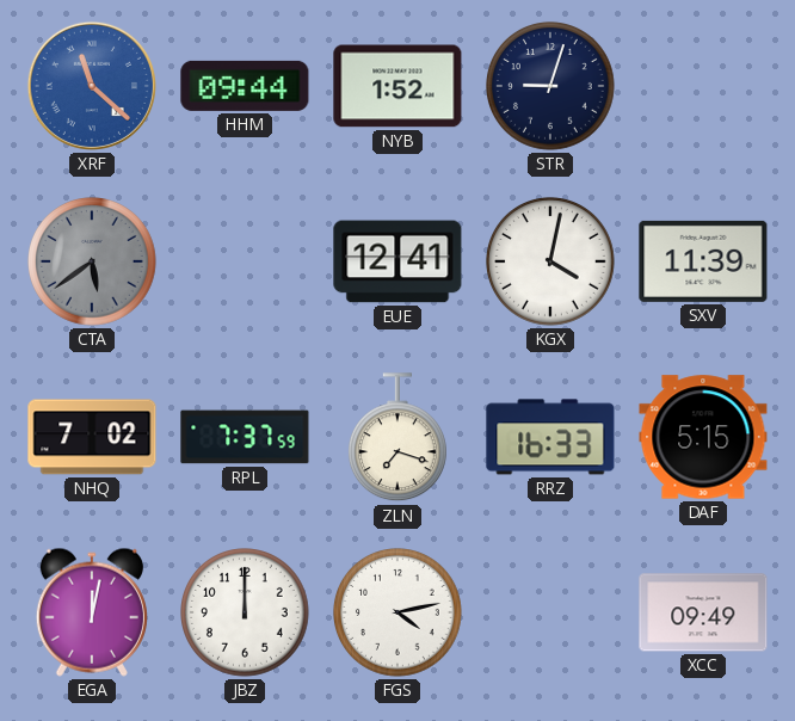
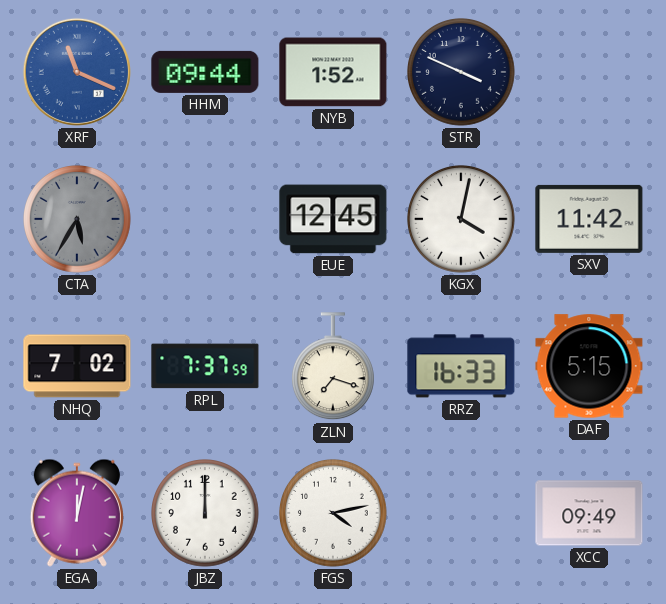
XRF: 11:22 -> 11:19
STR: 9:03 -> 3:49
CTA: 5:39 -> 5:35
EUE: 12:41 -> 12:45
SXV: 11:39 -> 11:42
